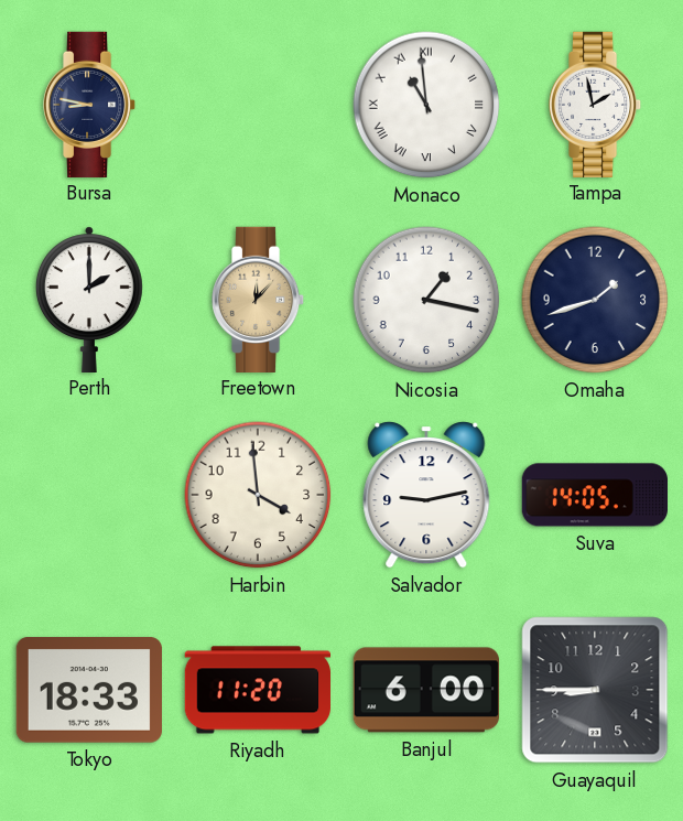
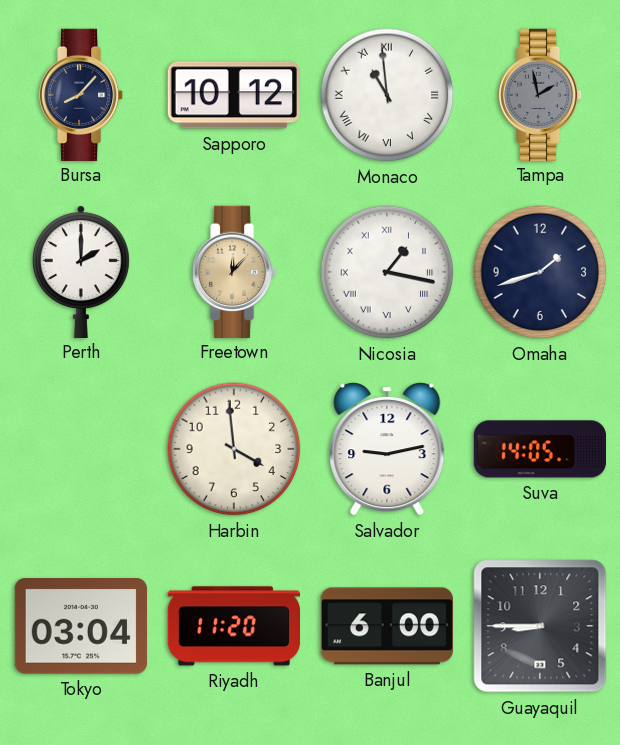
Bursa: 8:47 -> 8:07
Sapporo: none -> 10:12
Tampa dial: white -> grey
Nicosia numerals: Arabic -> Roman
Tokyo: 18:33 -> 03:04
